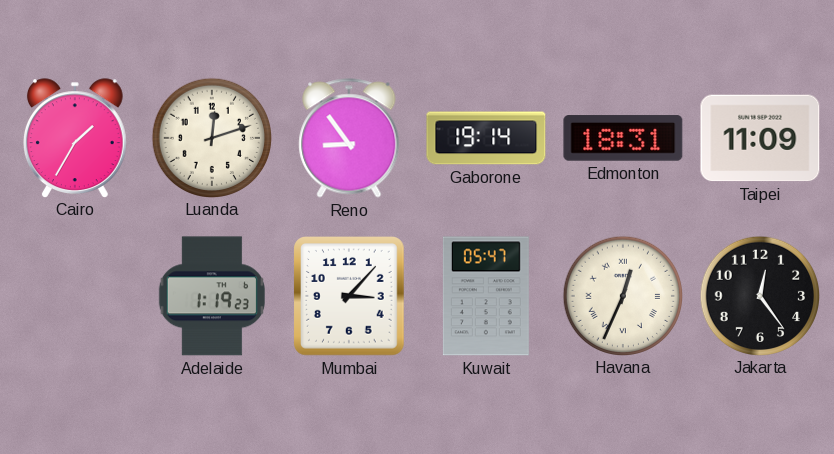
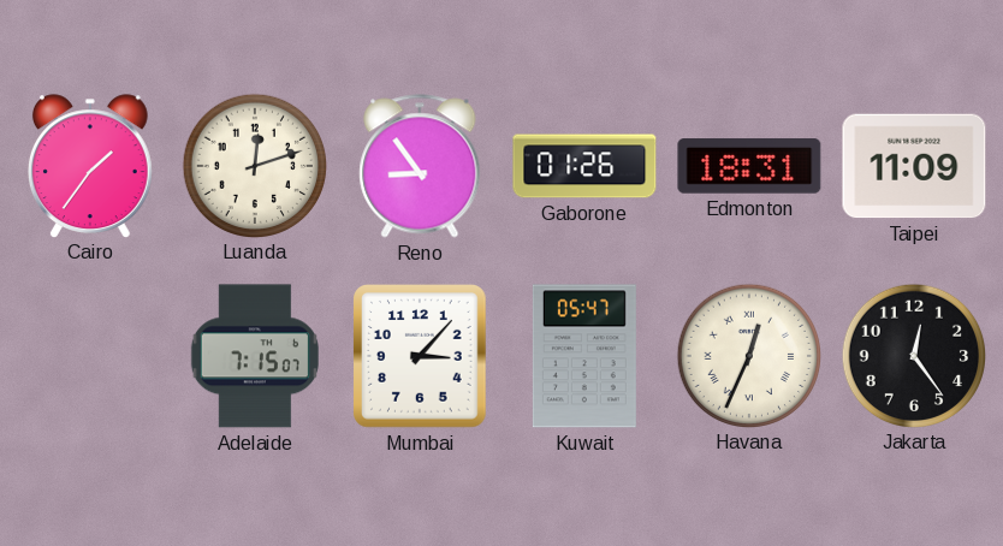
Cairo: 1:35 -> 1:36
Gaborone: 19:14 -> 01:26
Adelaide: 1:19 -> 7:15
